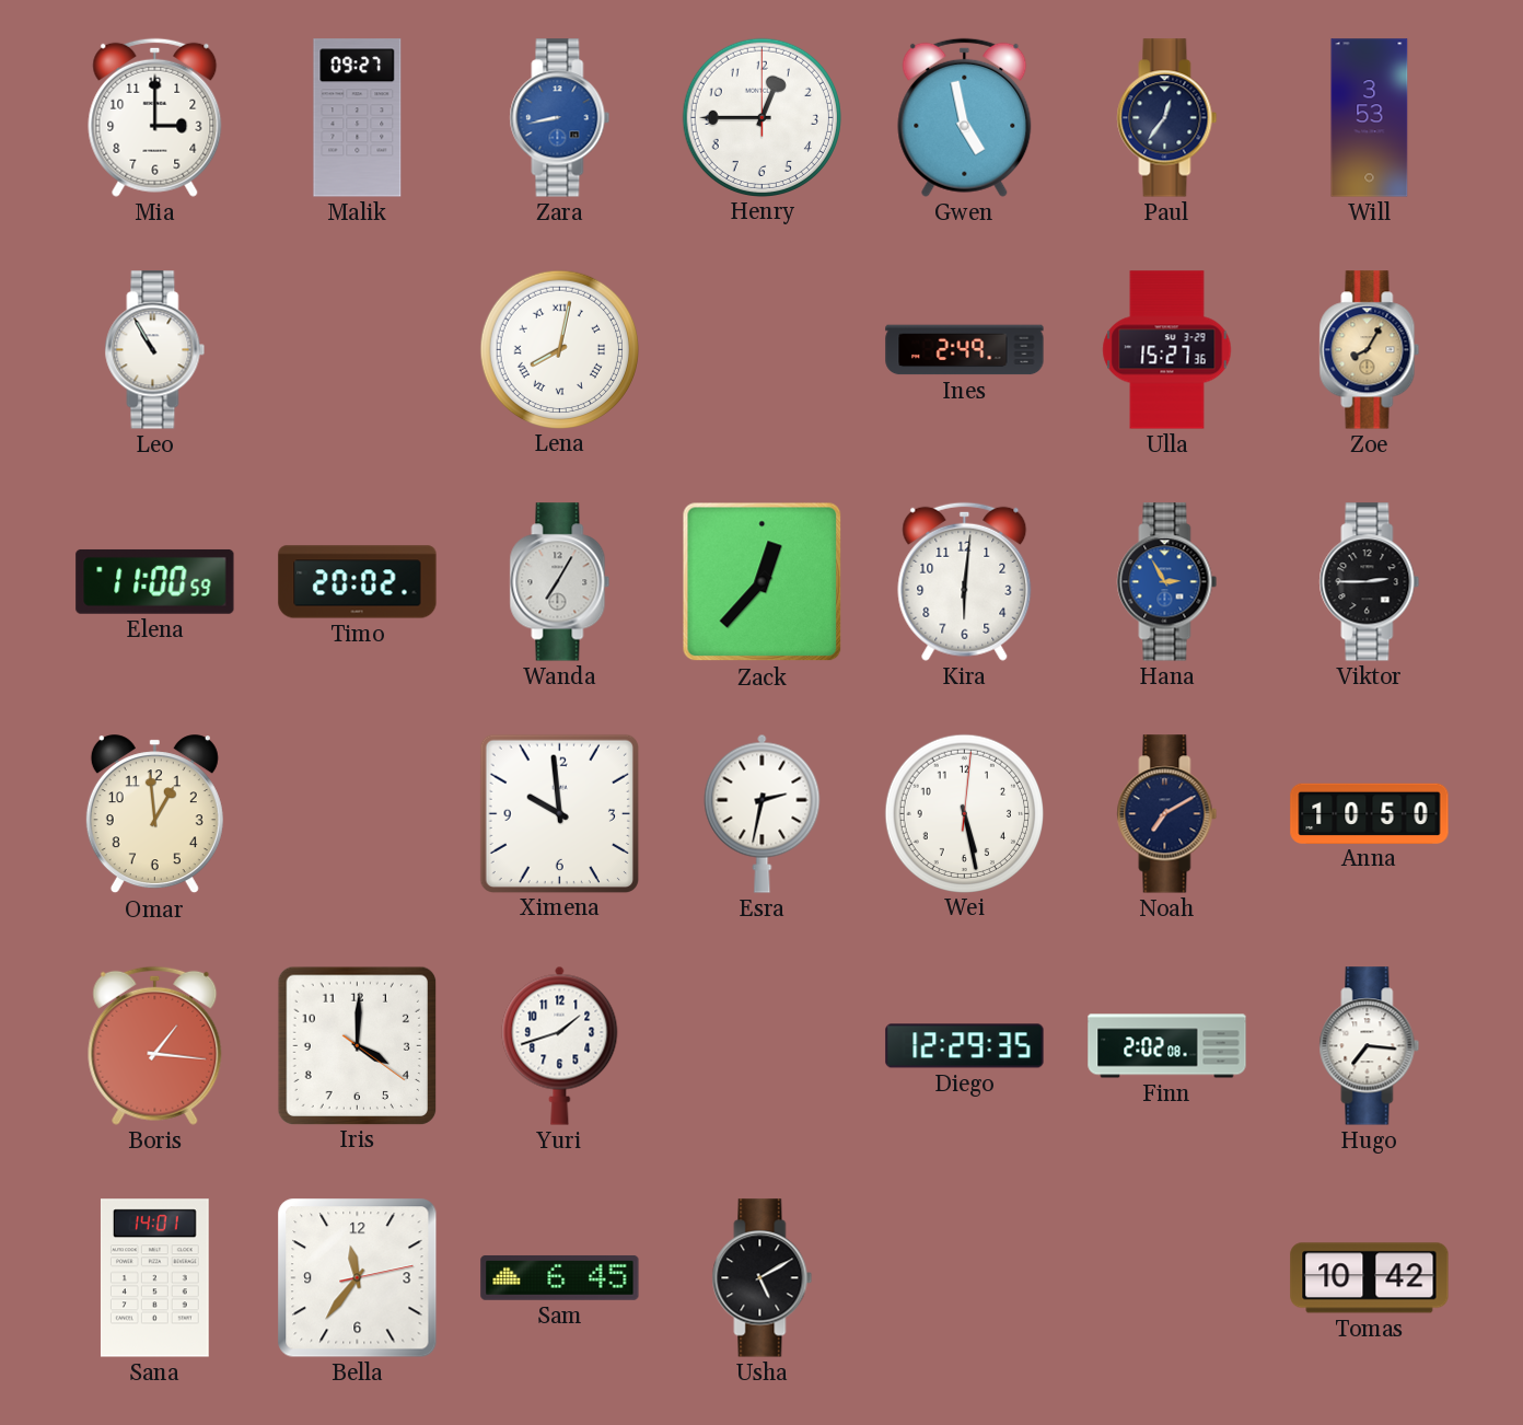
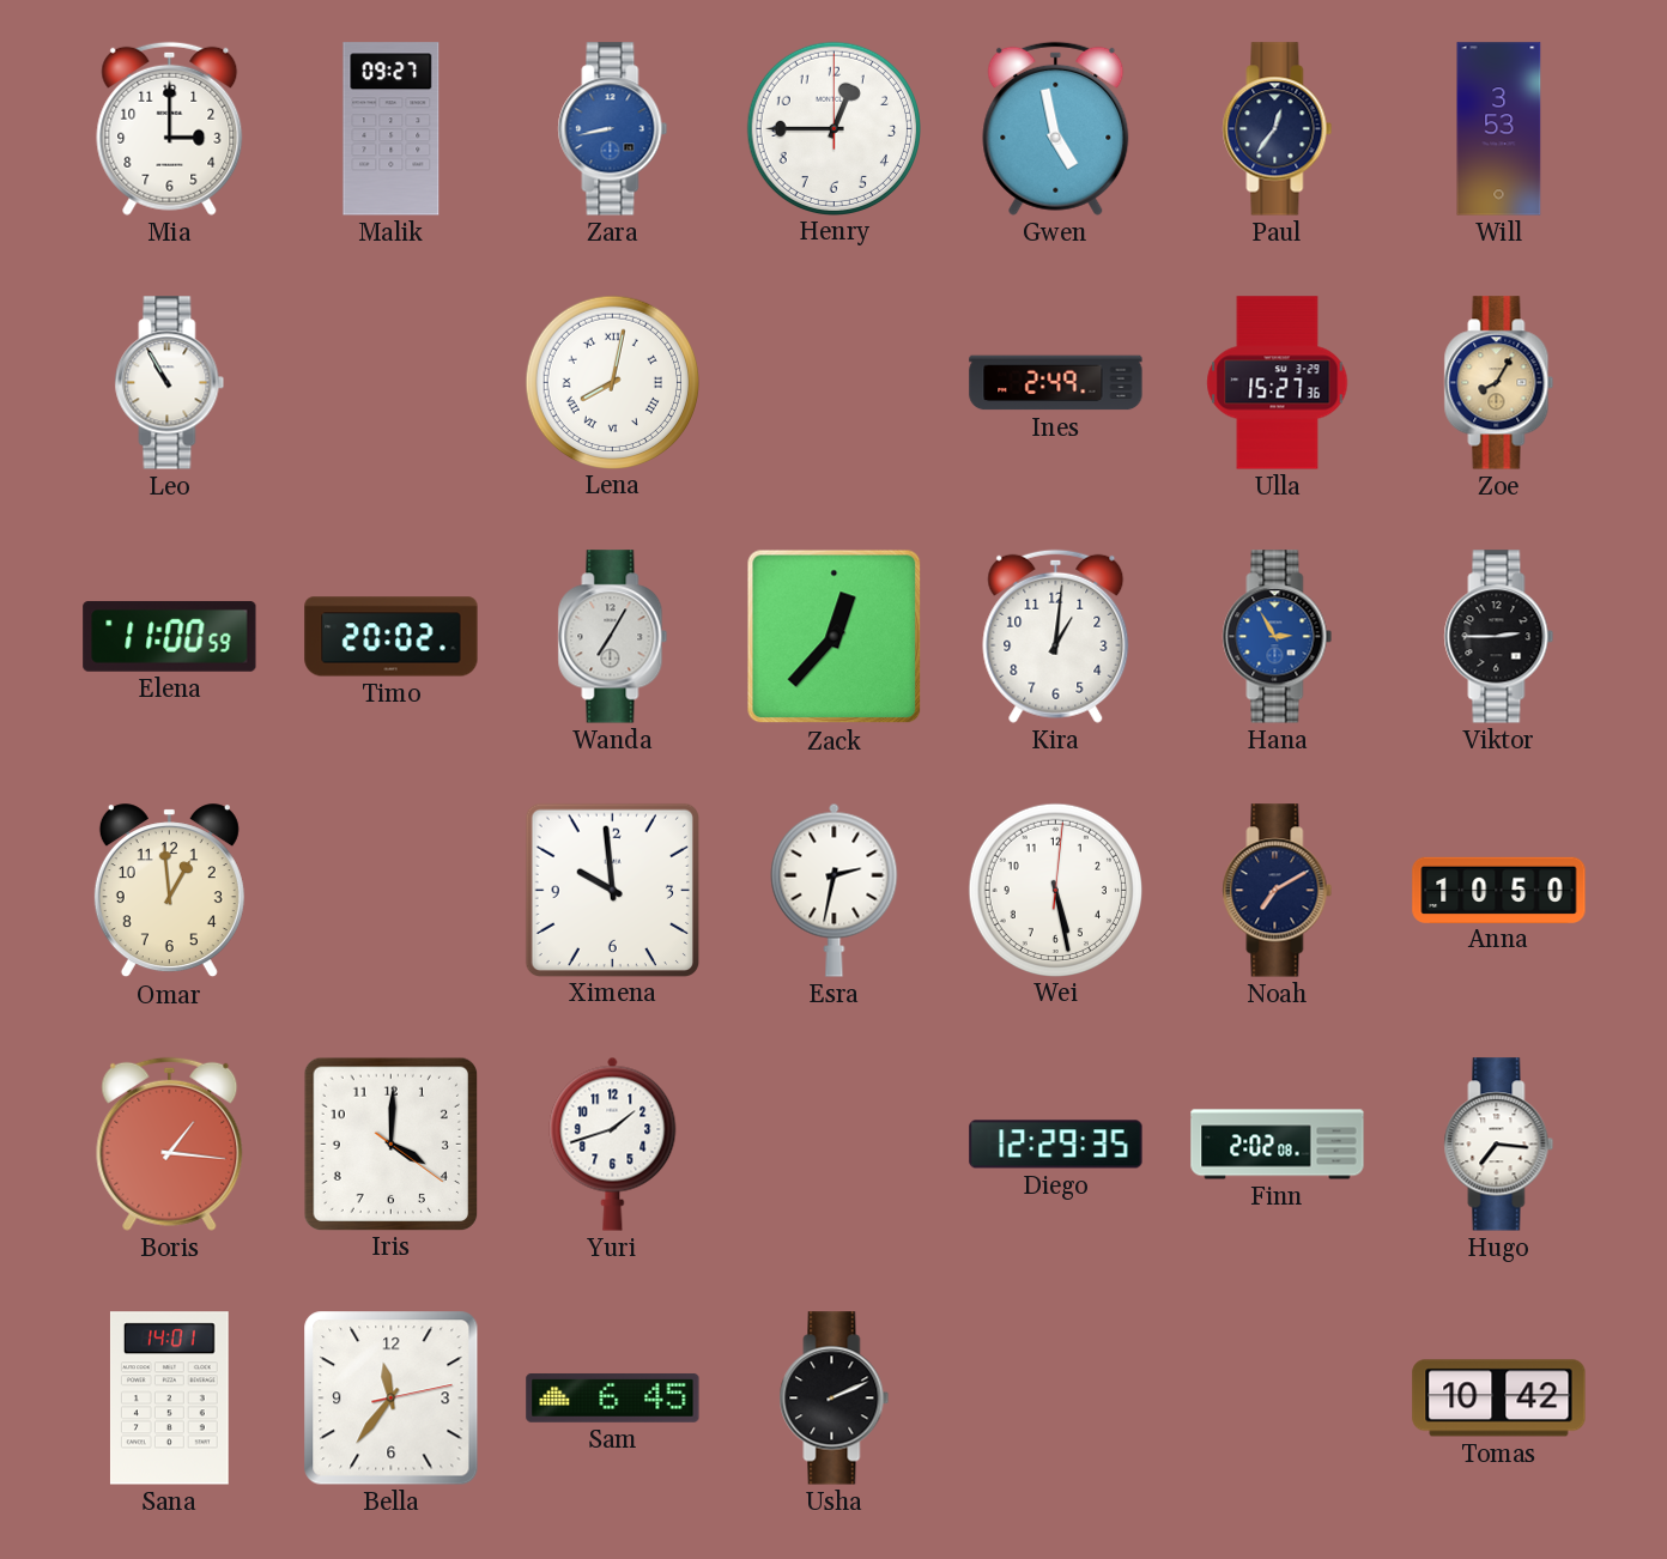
Kira: 6:01 -> 1:01
Usha: 5:10 -> 2:11
